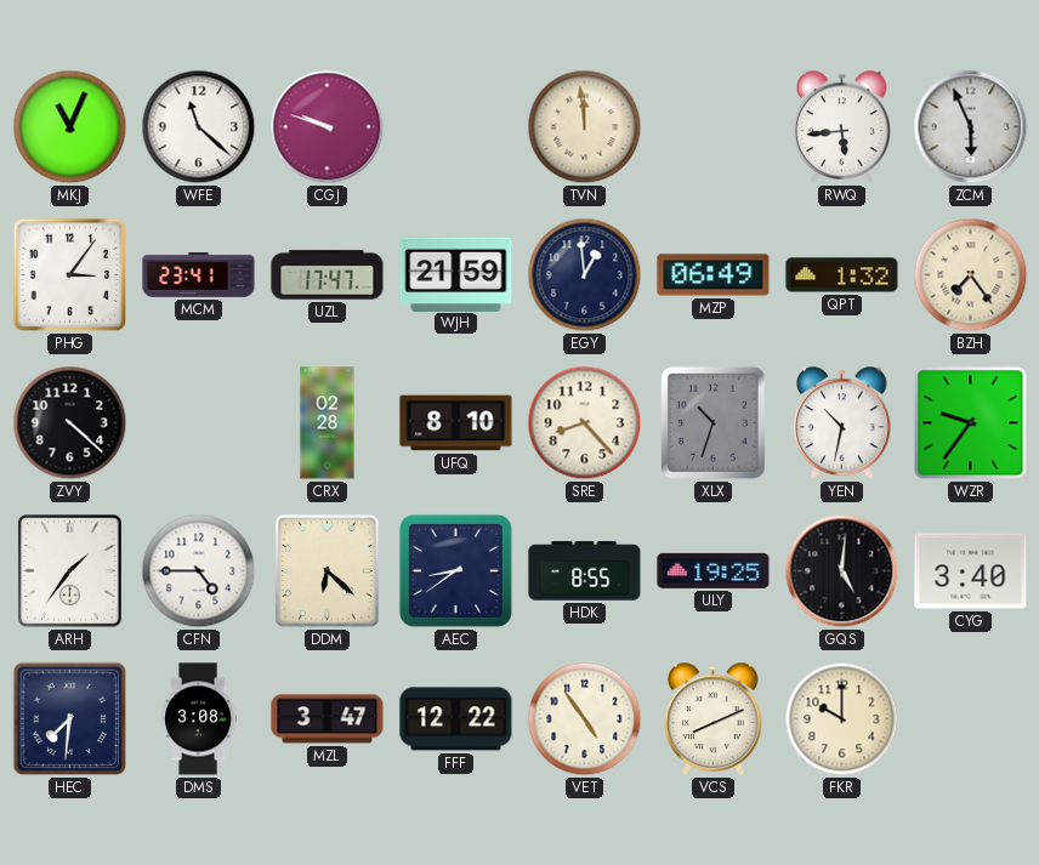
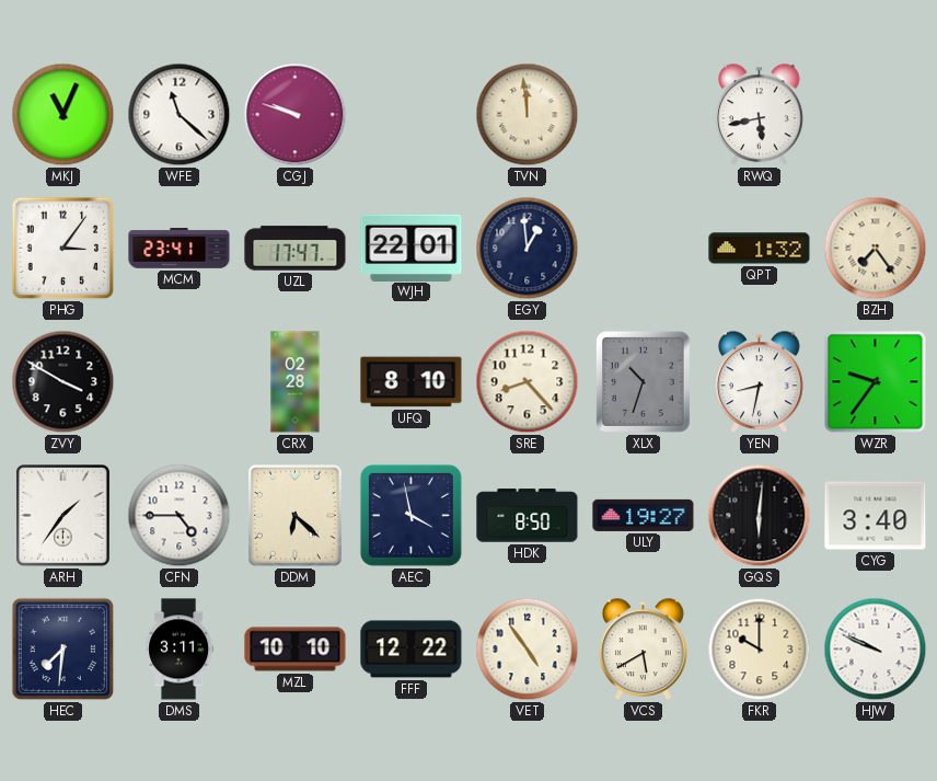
RWQ: 5:44 -> 5:43
ZCM: 5:56 -> none
WJH: 21:59 -> 22:01
MZP: 06:49 -> none
ZVY: 4:22 -> 3:50
YEN: 10:32 -> 8:32
AEC: 8:39 -> 3:58
HDK: 8:55 -> 8:50
ULY: 19:25 -> 19:27
GQS: 5:01 -> 6:01
DMS: 3:08 -> 3:11
MZL: 3:47 -> 10:10
VCS: 8:11 -> 5:40
HJW: none -> 9:49
